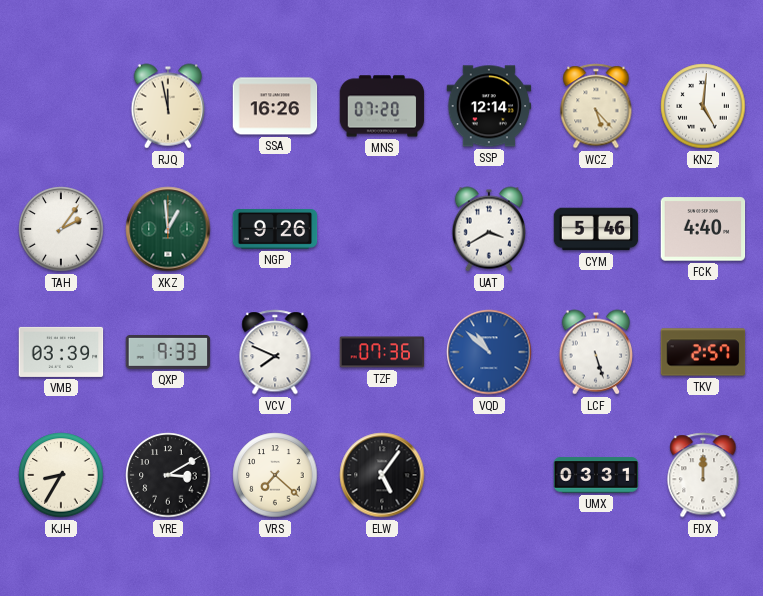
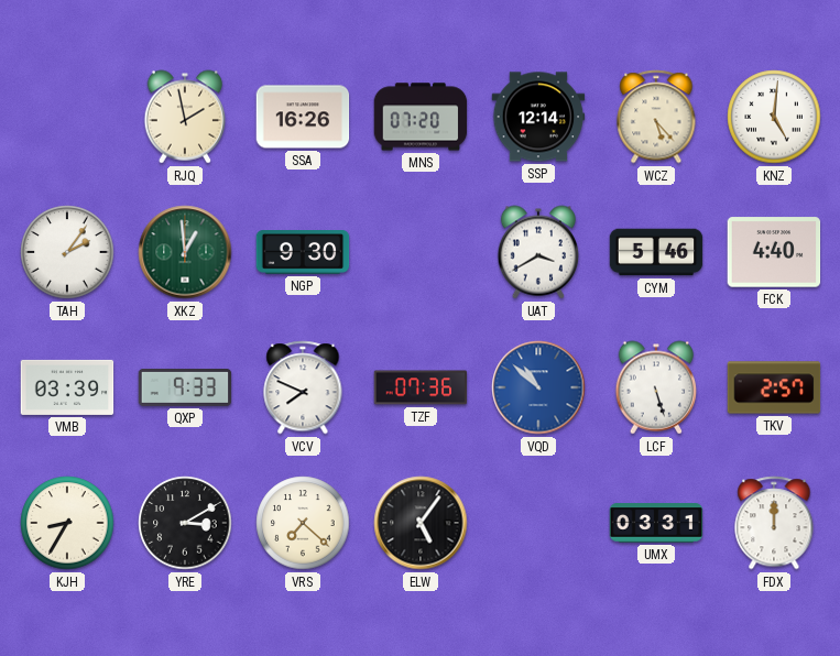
RJQ: 11:58 -> 1:58
NGP: 9:26 -> 9:30
